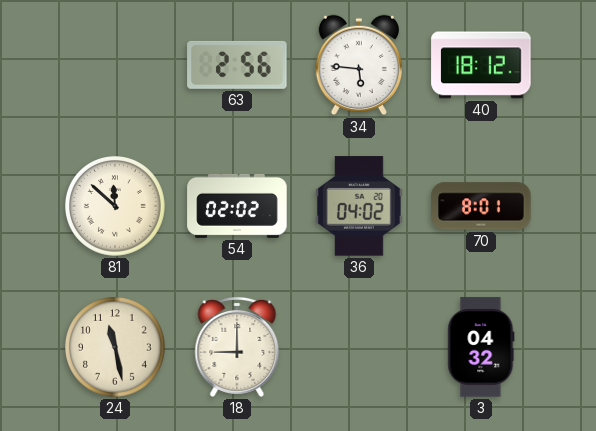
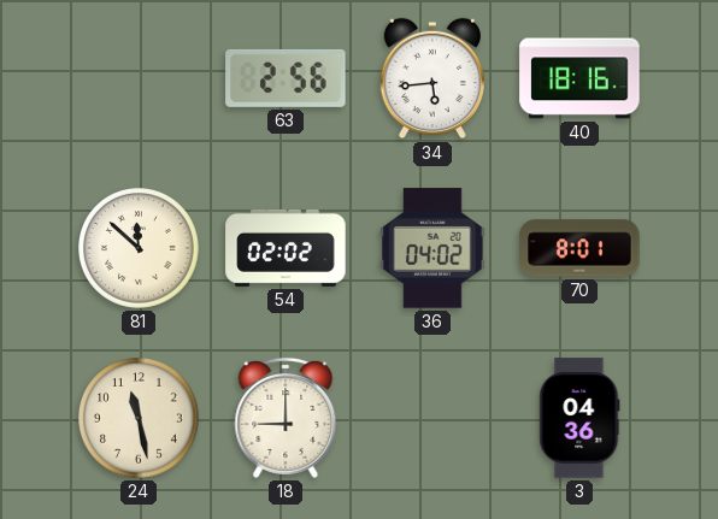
34: 5:46 -> 5:44
40: 18:12 -> 18:16
3: 04:32 -> 04:36
